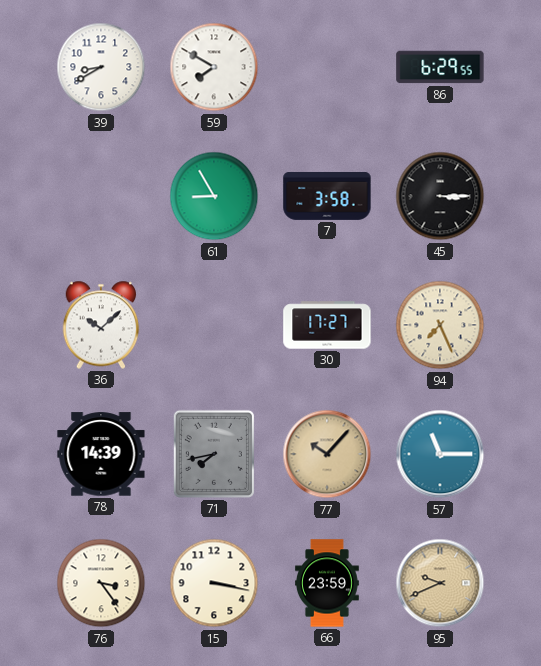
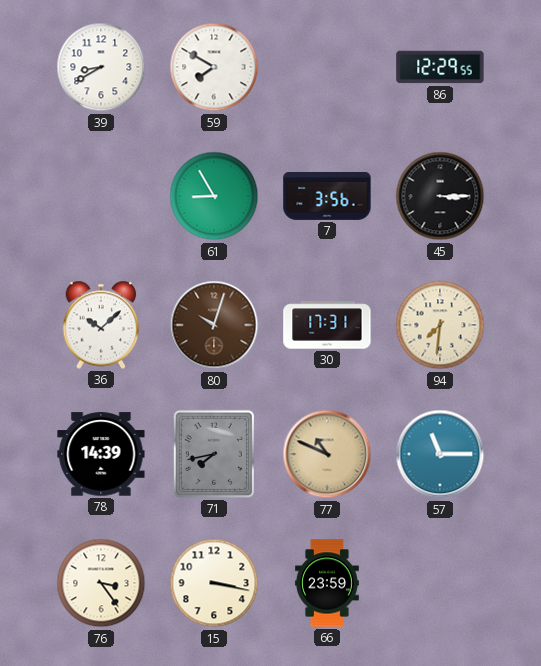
86: 6:29 -> 12:29
7: 3:58 -> 3:56
80: none -> 10:03
30: 17:27 -> 17:31
94: 7:26 -> 7:31
77: 10:07 -> 10:49
95: 9:41 -> none
